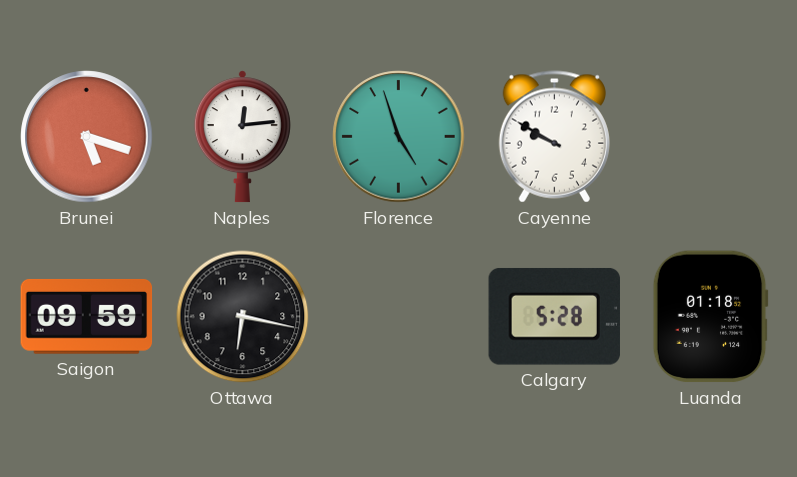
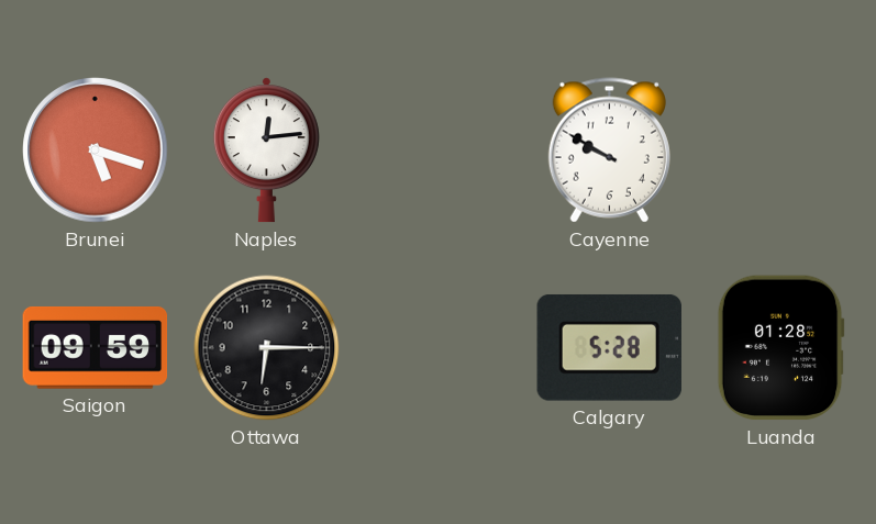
Florence: 4:57 -> none
Ottawa: 6:17 -> 6:15
Luanda: 01:18 -> 01:28
